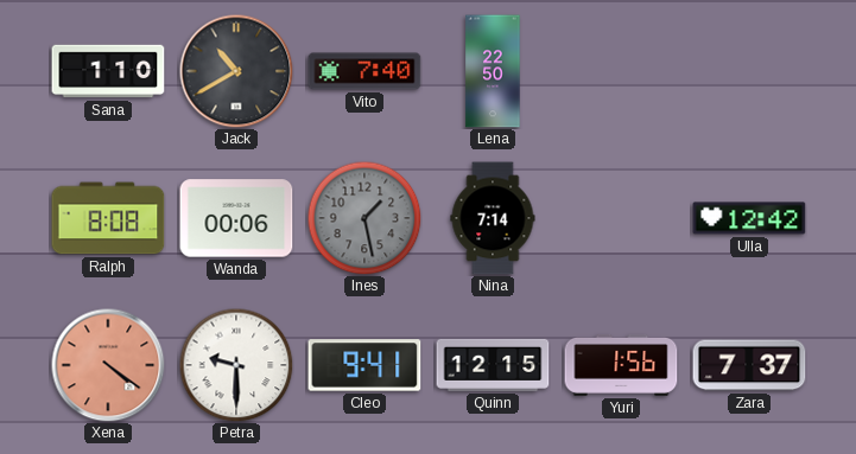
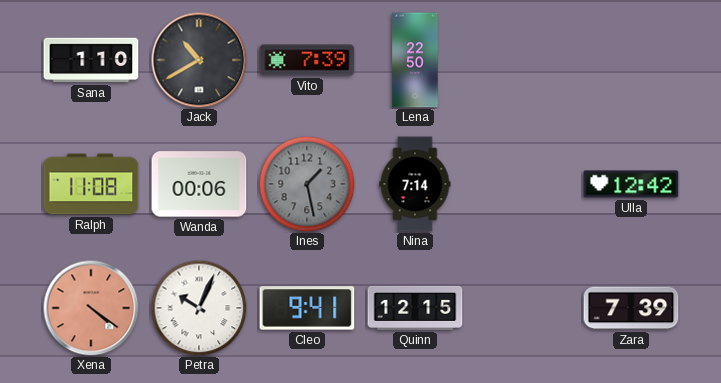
Vito: 7:40 -> 7:39
Ralph: 8:08 -> 11:08
Petra: 9:30 -> 10:04
Yuri: 1:56 -> none
Zara: 7:37 -> 7:39
